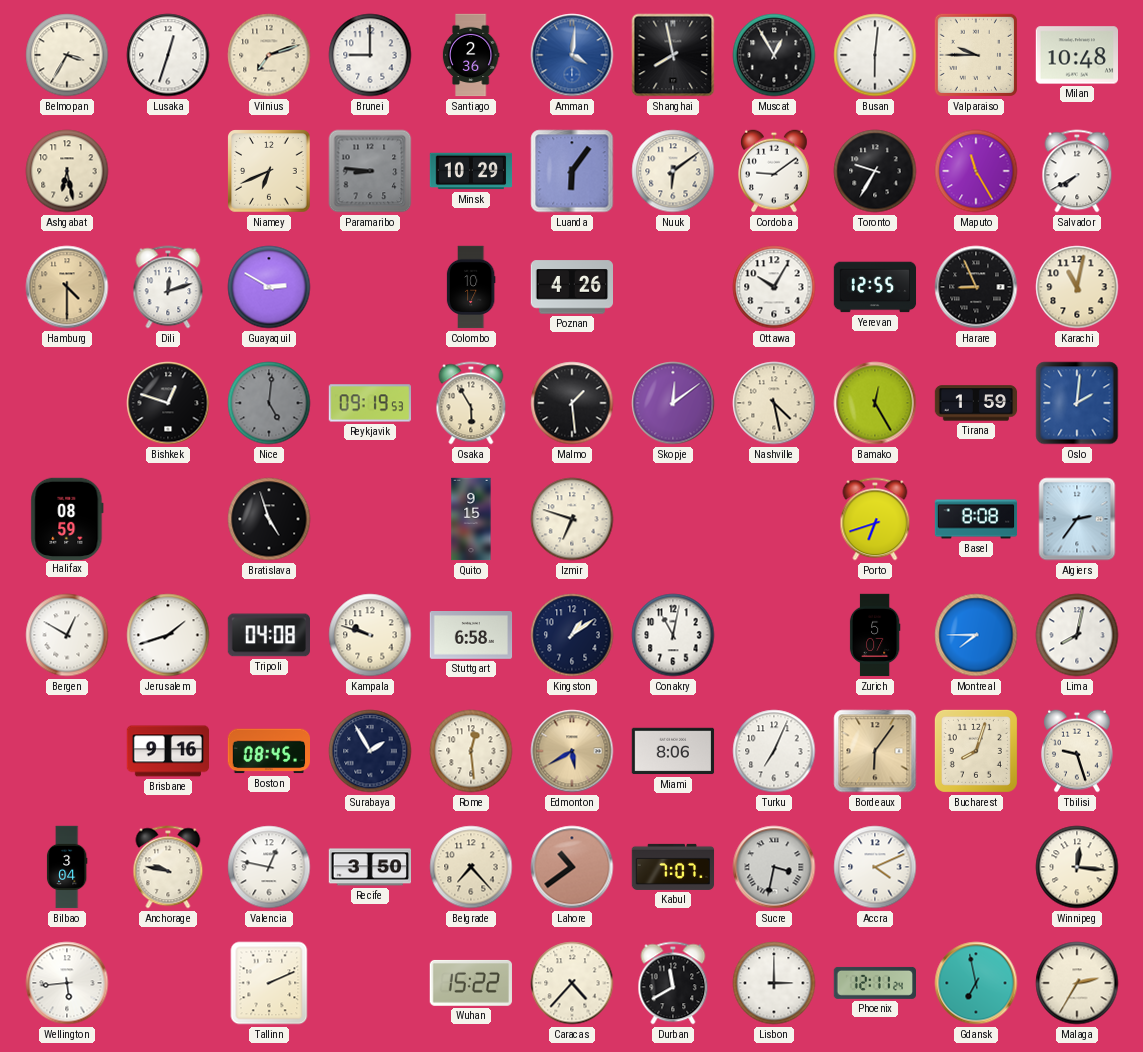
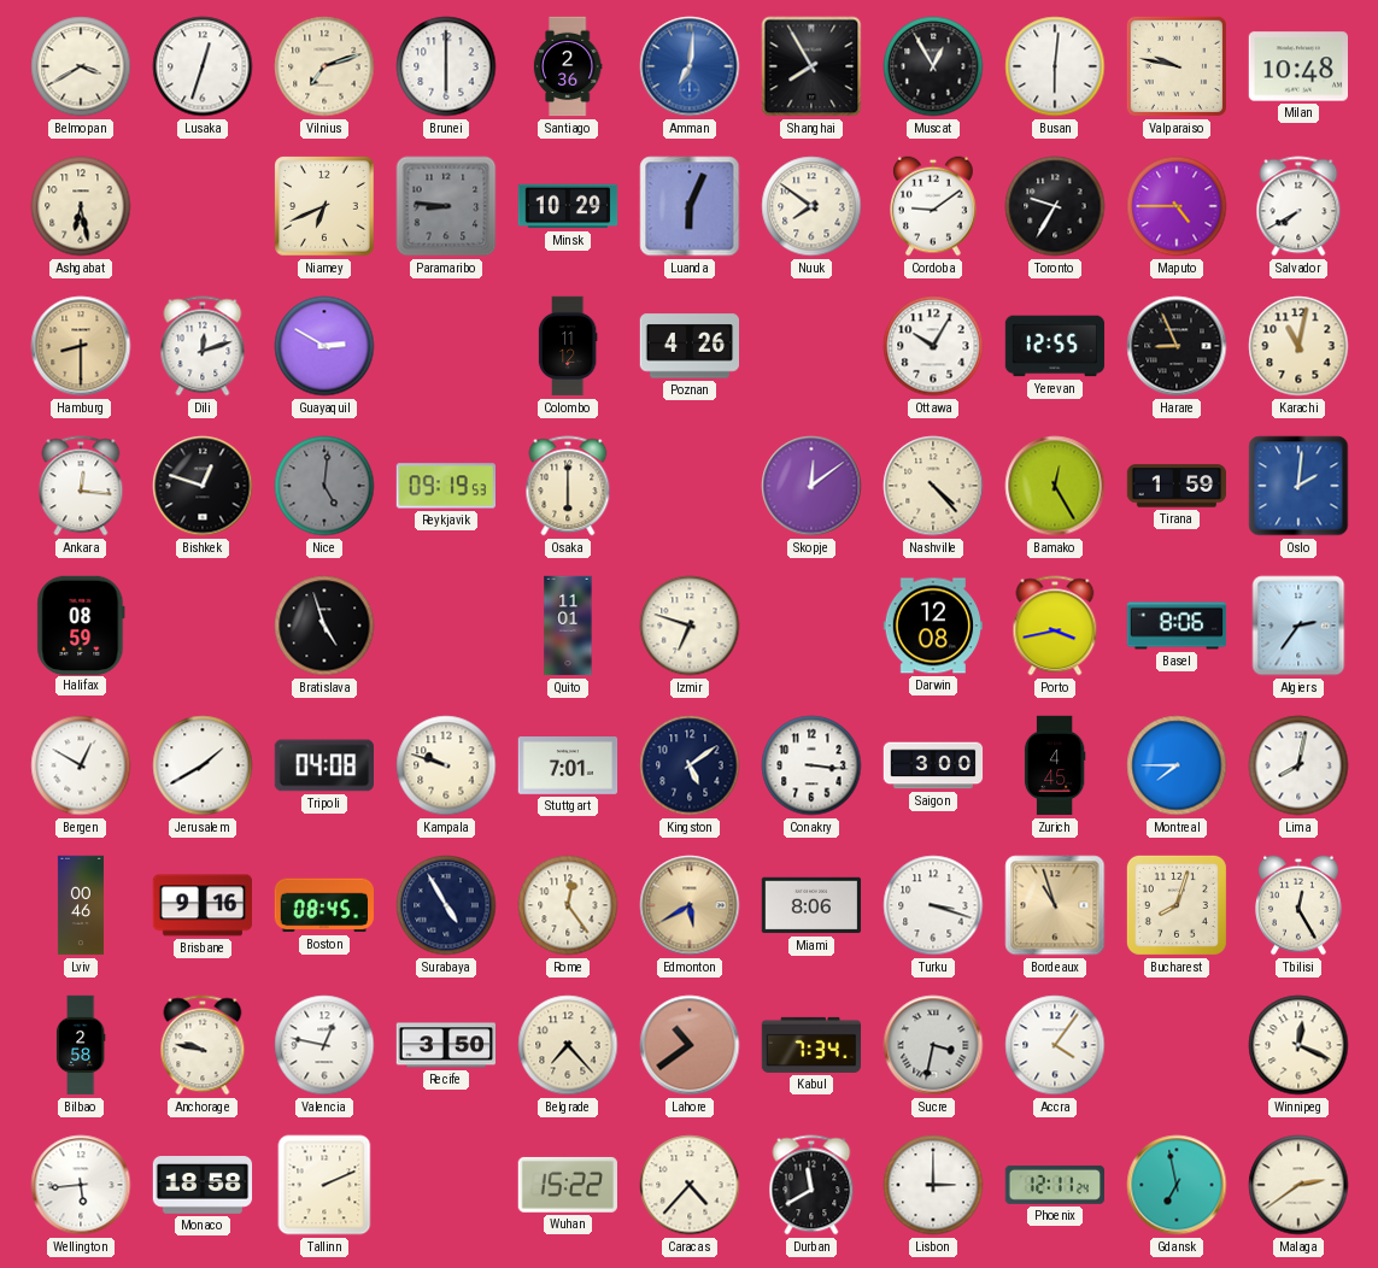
Belmopan: 3:35 -> 3:40
Brunei: 9:00 -> 6:00
Amman: 4:01 -> 7:01
Shanghai: 7:58 -> 7:55
Valparaiso: 9:45 -> 9:47
Luanda: 6:06 -> 6:04
Nuuk: 6:09 -> 7:51
Maputo: 11:25 -> 4:45
Hamburg: 4:30 -> 8:30
Colombo: 10:17 -> 11:12
Ankara: none -> 12:16
Osaka: 5:55 -> 6:00
Malmo: 1:29 -> none
Nashville: 4:28 -> 4:23
Quito: 9:15 -> 11:01
Darwin: none -> 12:08
Porto: 6:42 -> 3:43
Basel: 8:08 -> 8:06
Jerusalem: 1:42 -> 1:40
Stuttgart: 6:58 -> 7:01
Kingston: 1:09 -> 5:09
Conakry: 11:02 -> 3:16
Saigon: none -> 3:00
Zurich: 5:07 -> 4:45
Lviv: none -> 00:46
Surabaya: 1:55 -> 4:55
Rome: 12:29 -> 12:24
Turku: 7:04 -> 3:18
Bordeaux: 6:06 -> 10:57
Tbilisi: 9:27 -> 12:25
Bilbao: 3:04 -> 2:58
Kabul: 7:07 -> 7:34
Accra: 4:11 -> 4:06
Winnipeg: 12:16 -> 12:19
Monaco: none -> 18:58
Malaga: 2:35 -> 2:39
